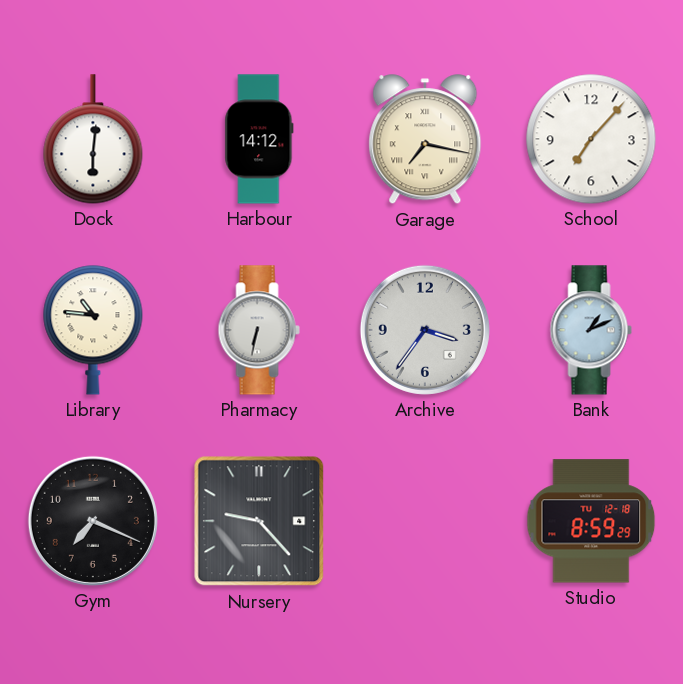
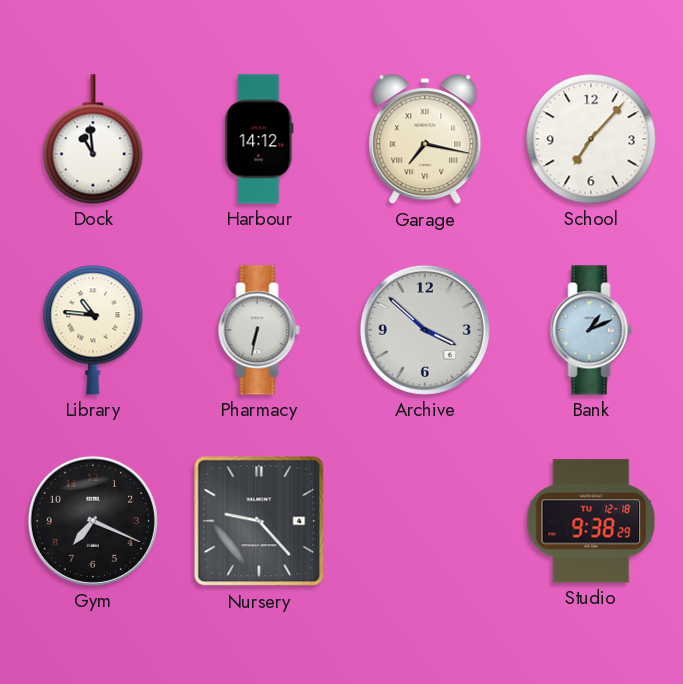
Dock: 6:01 -> 10:59
Archive: 3:36 -> 3:52
Studio: 8:59 -> 9:38
